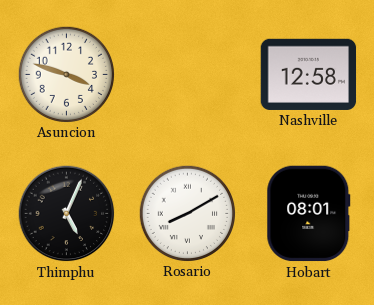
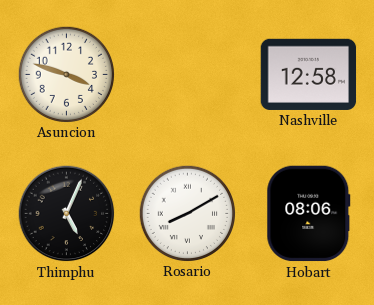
Hobart: 08:01 -> 08:06
